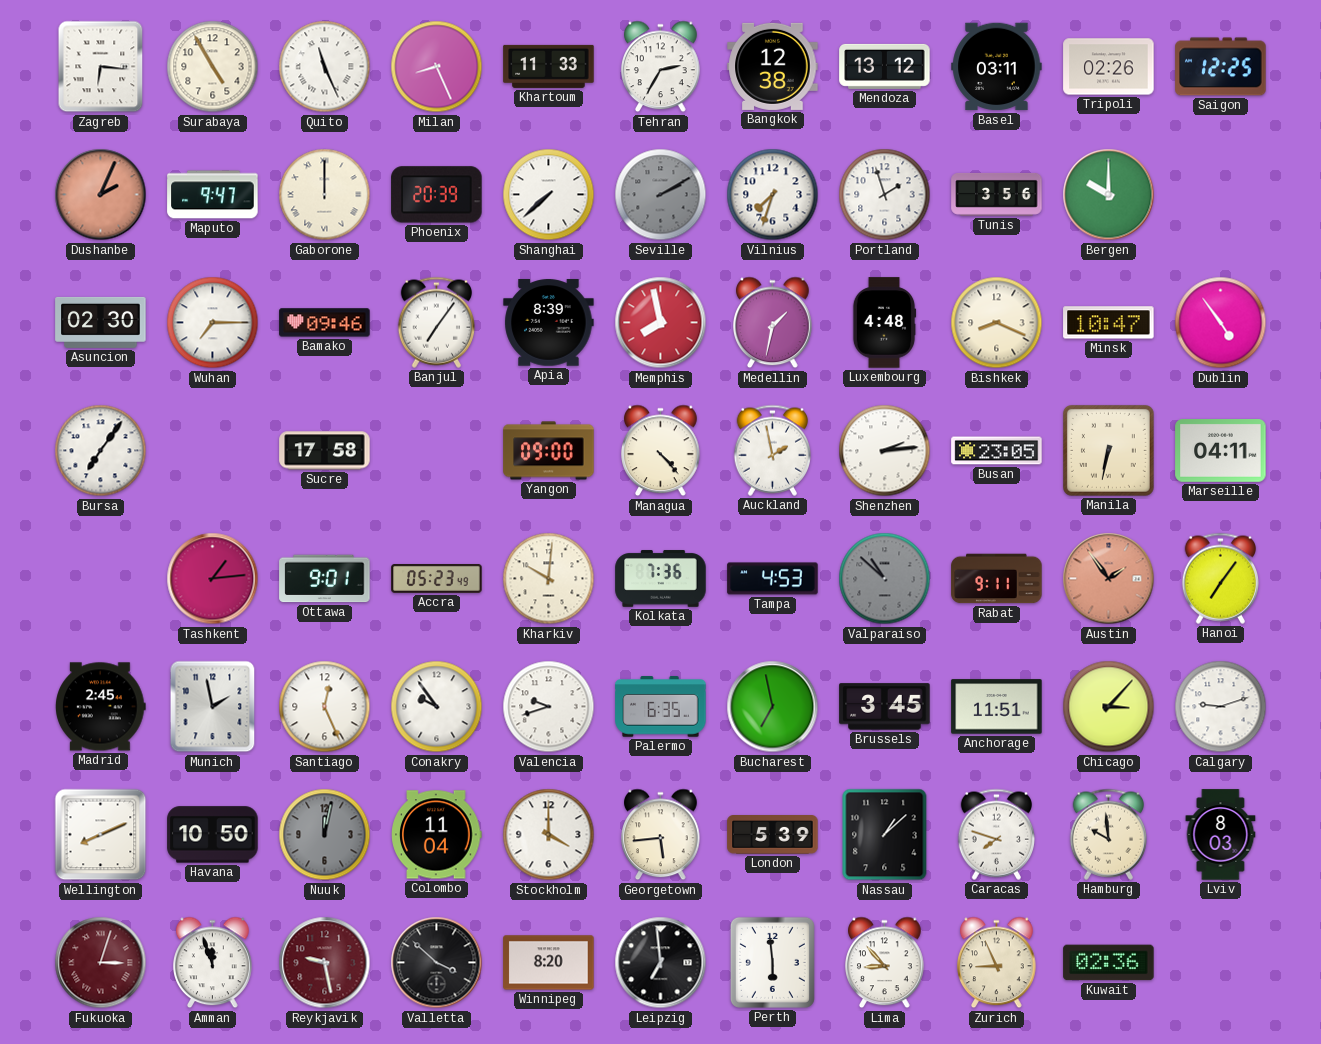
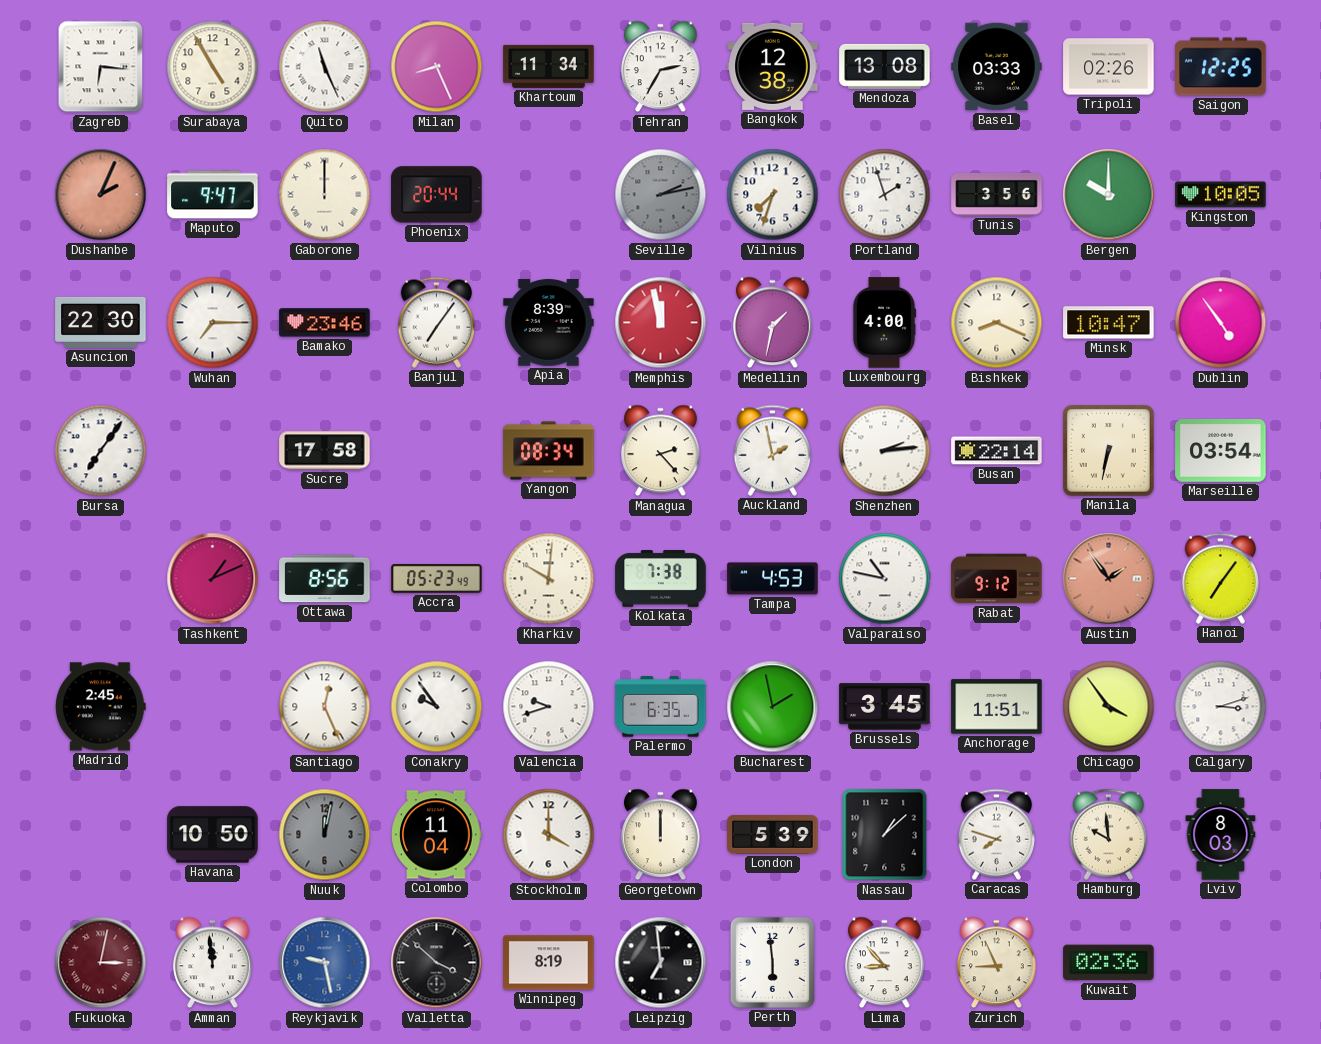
Khartoum: 11:33 -> 11:34
Mendoza: 13:12 -> 13:08
Basel: 03:11 -> 03:33
Phoenix: 20:39 -> 20:44
Shanghai: 7:38 -> none
Seville: 2:10 -> 2:13
Kingston: none -> 10:05
Asuncion: 02:30 -> 22:30
Bamako: 09:46 -> 23:46
Memphis: 7:58 -> 11:58
Luxembourg: 4:48 -> 4:00
Yangon: 09:00 -> 08:34
Managua: 4:23 -> 2:23
Busan: 23:05 -> 22:14
Marseille: 04:11 -> 03:54
Tashkent: 1:14 -> 1:11
Ottawa: 9:01 -> 8:56
Kolkata: 7:36 -> 7:38
Valparaiso: 10:52 -> 10:47
Valparaiso dial: grey -> white
Rabat: 9:11 -> 9:12
Munich: 1:58 -> none
Bucharest: 6:58 -> 1:58
Chicago: 3:07 -> 3:54
Calgary: 9:12 -> 3:12
Wellington: 8:11 -> none
Georgetown: 5:44 -> 12:00
Fukuoka: 3:03 -> 3:02
Amman: 11:57 -> 11:59
Reykjavik dial: burgundy -> blue
Winnipeg: 8:20 -> 8:19
